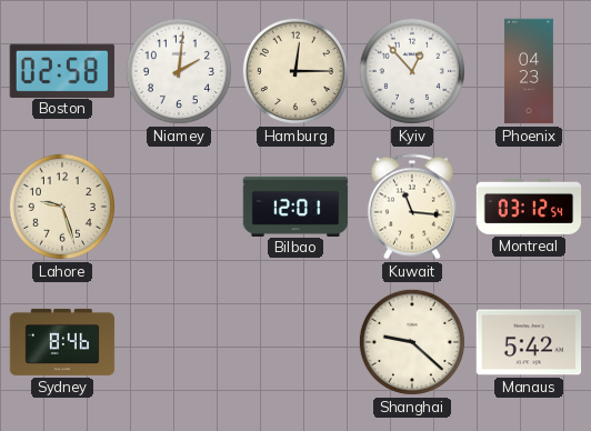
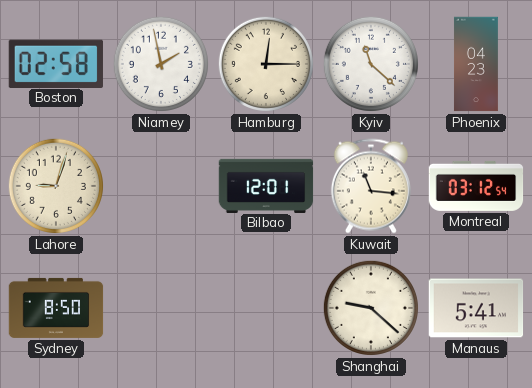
Niamey: 2:01 -> 1:58
Kyiv: 12:53 -> 11:22
Lahore: 9:27 -> 9:03
Sydney: 8:46 -> 8:50
Manaus: 5:42 -> 5:41
